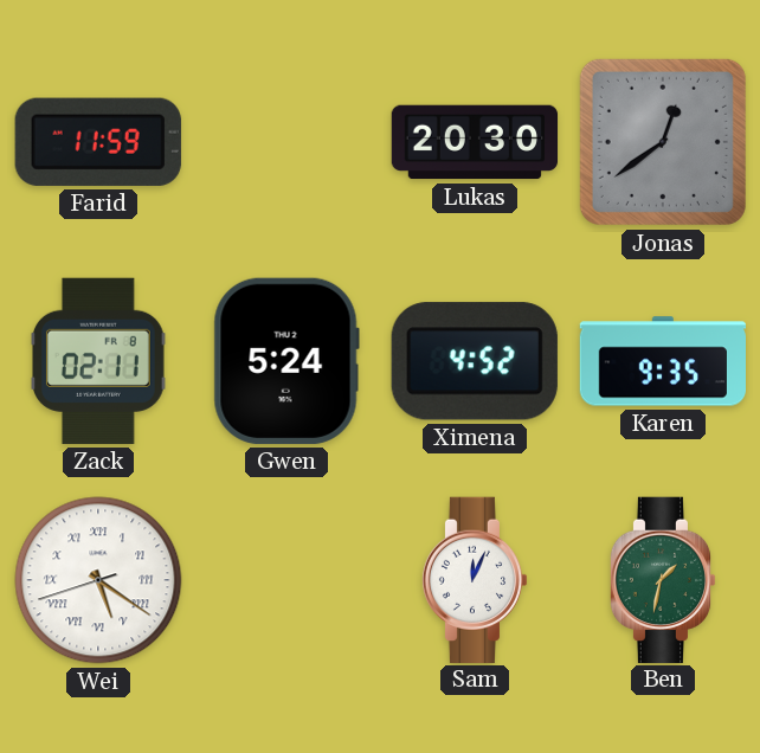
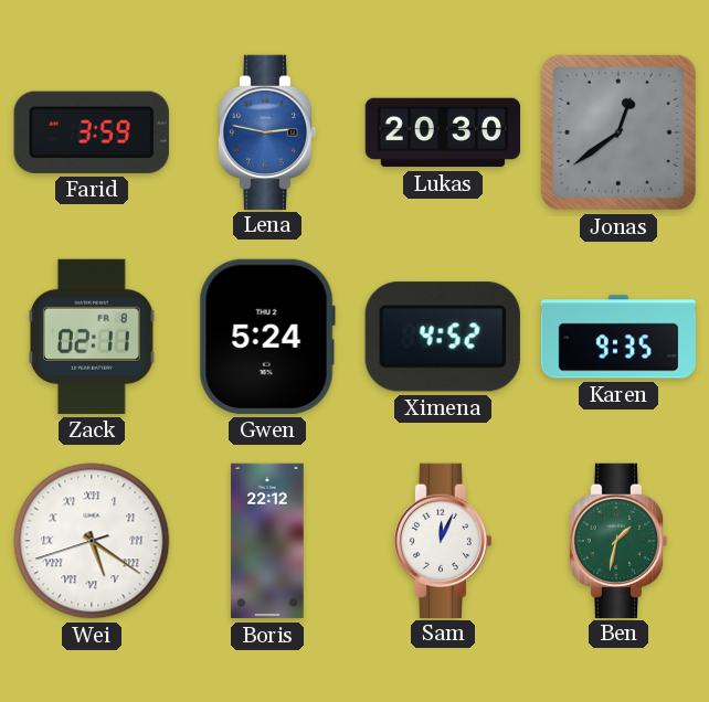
Farid: 11:59 -> 3:59
Lena: none -> 2:47
Boris: none -> 22:12
